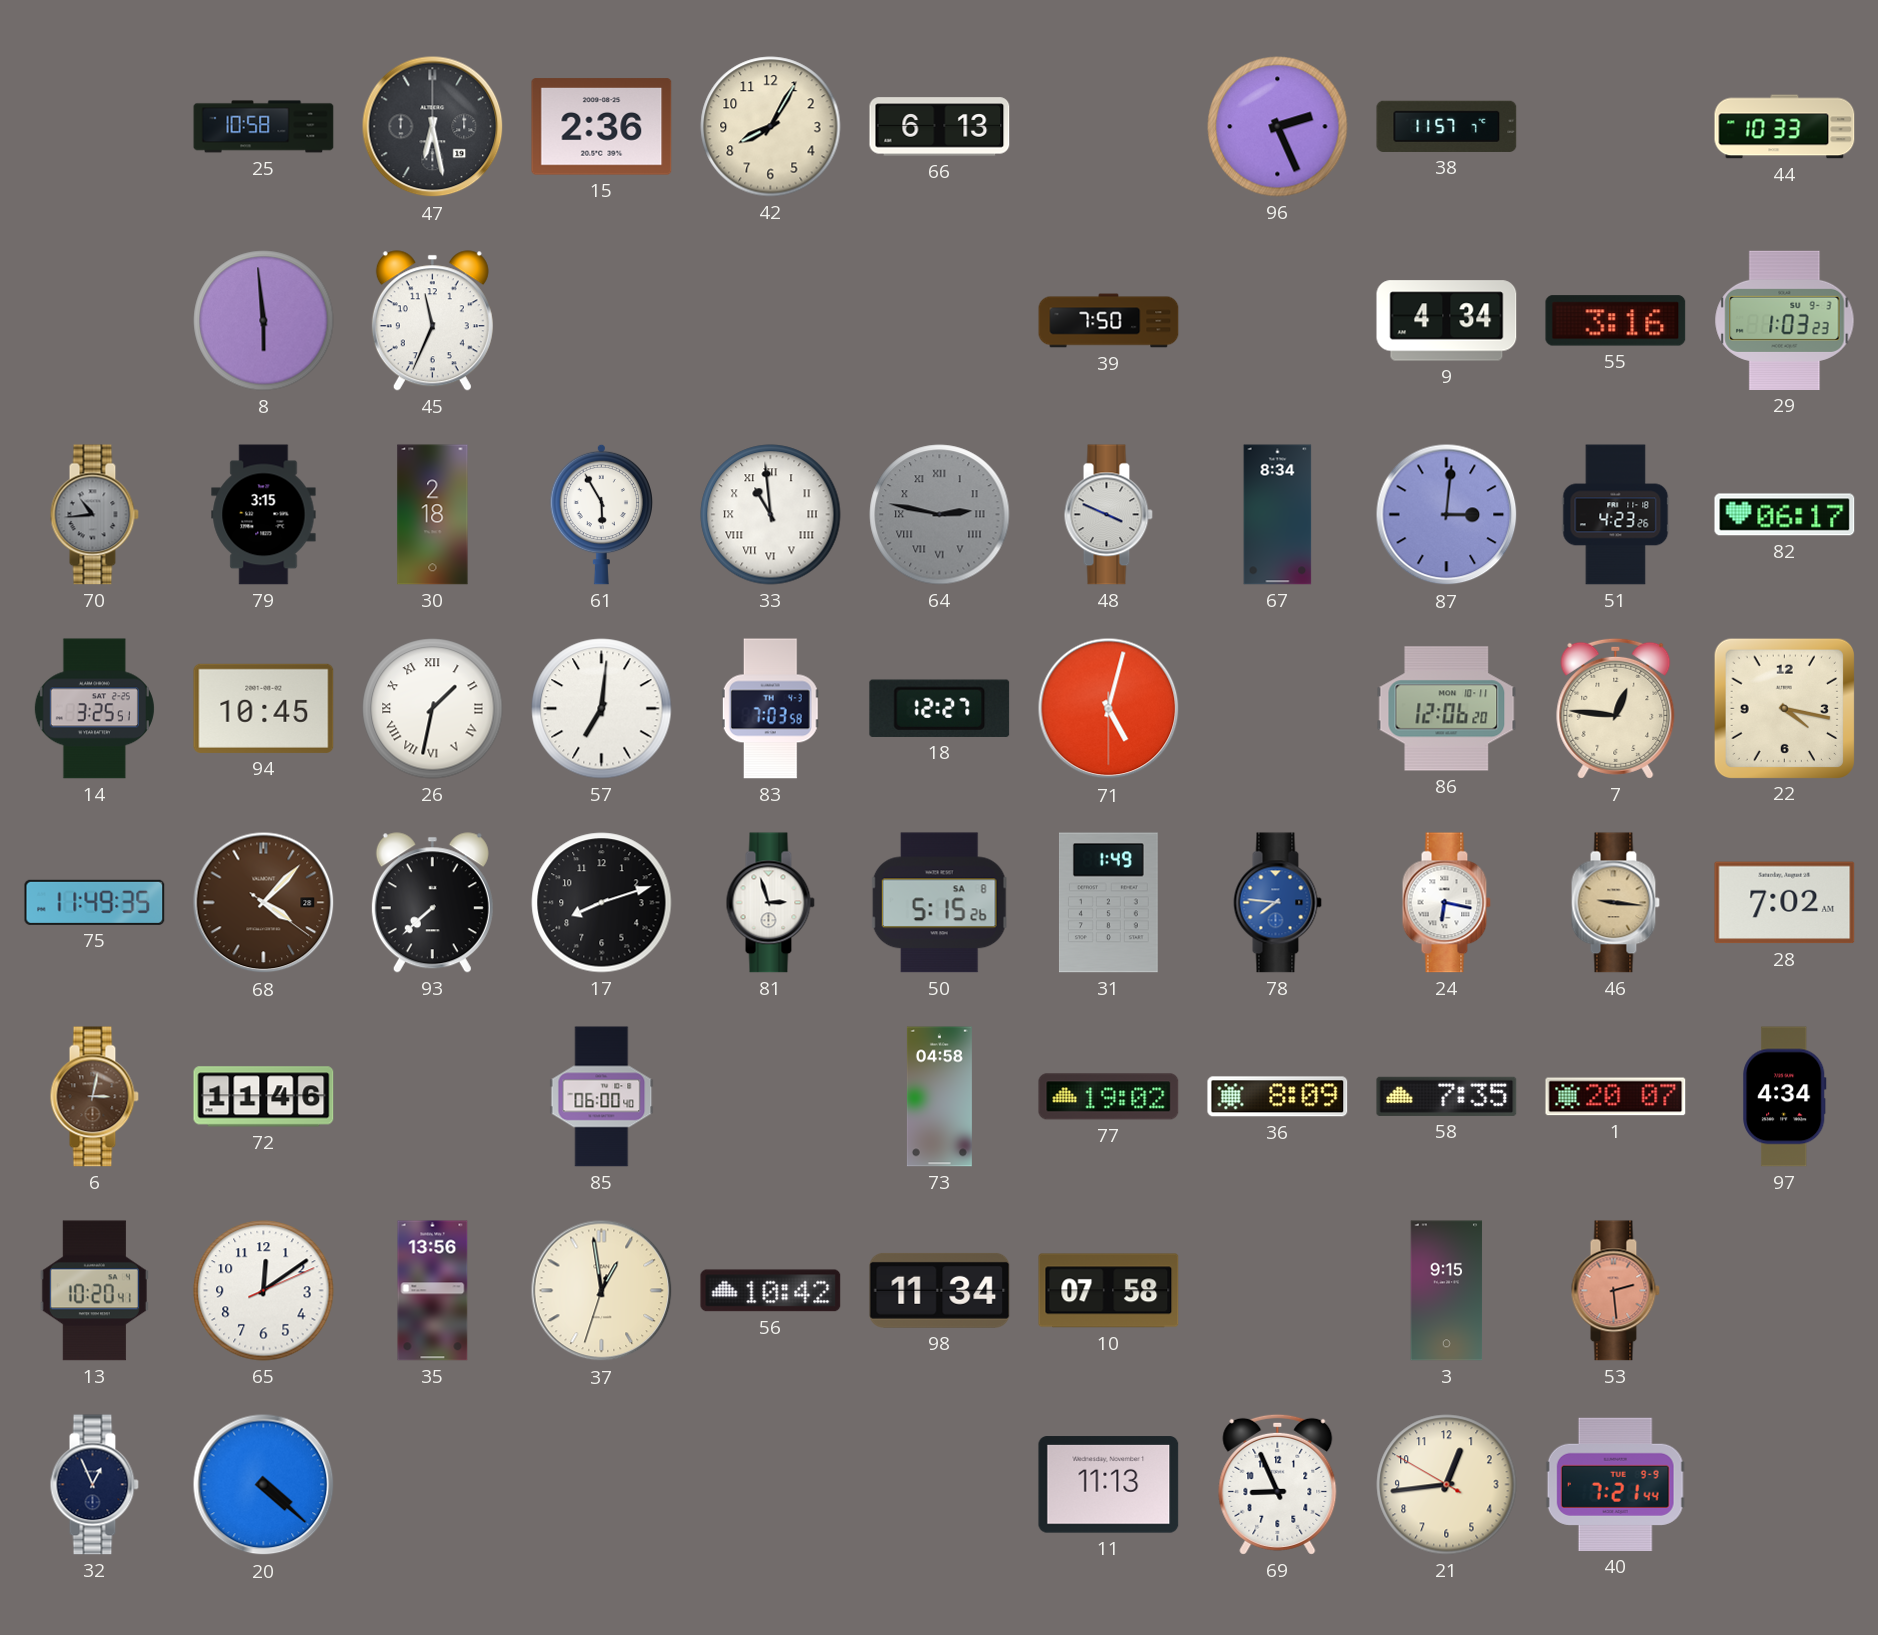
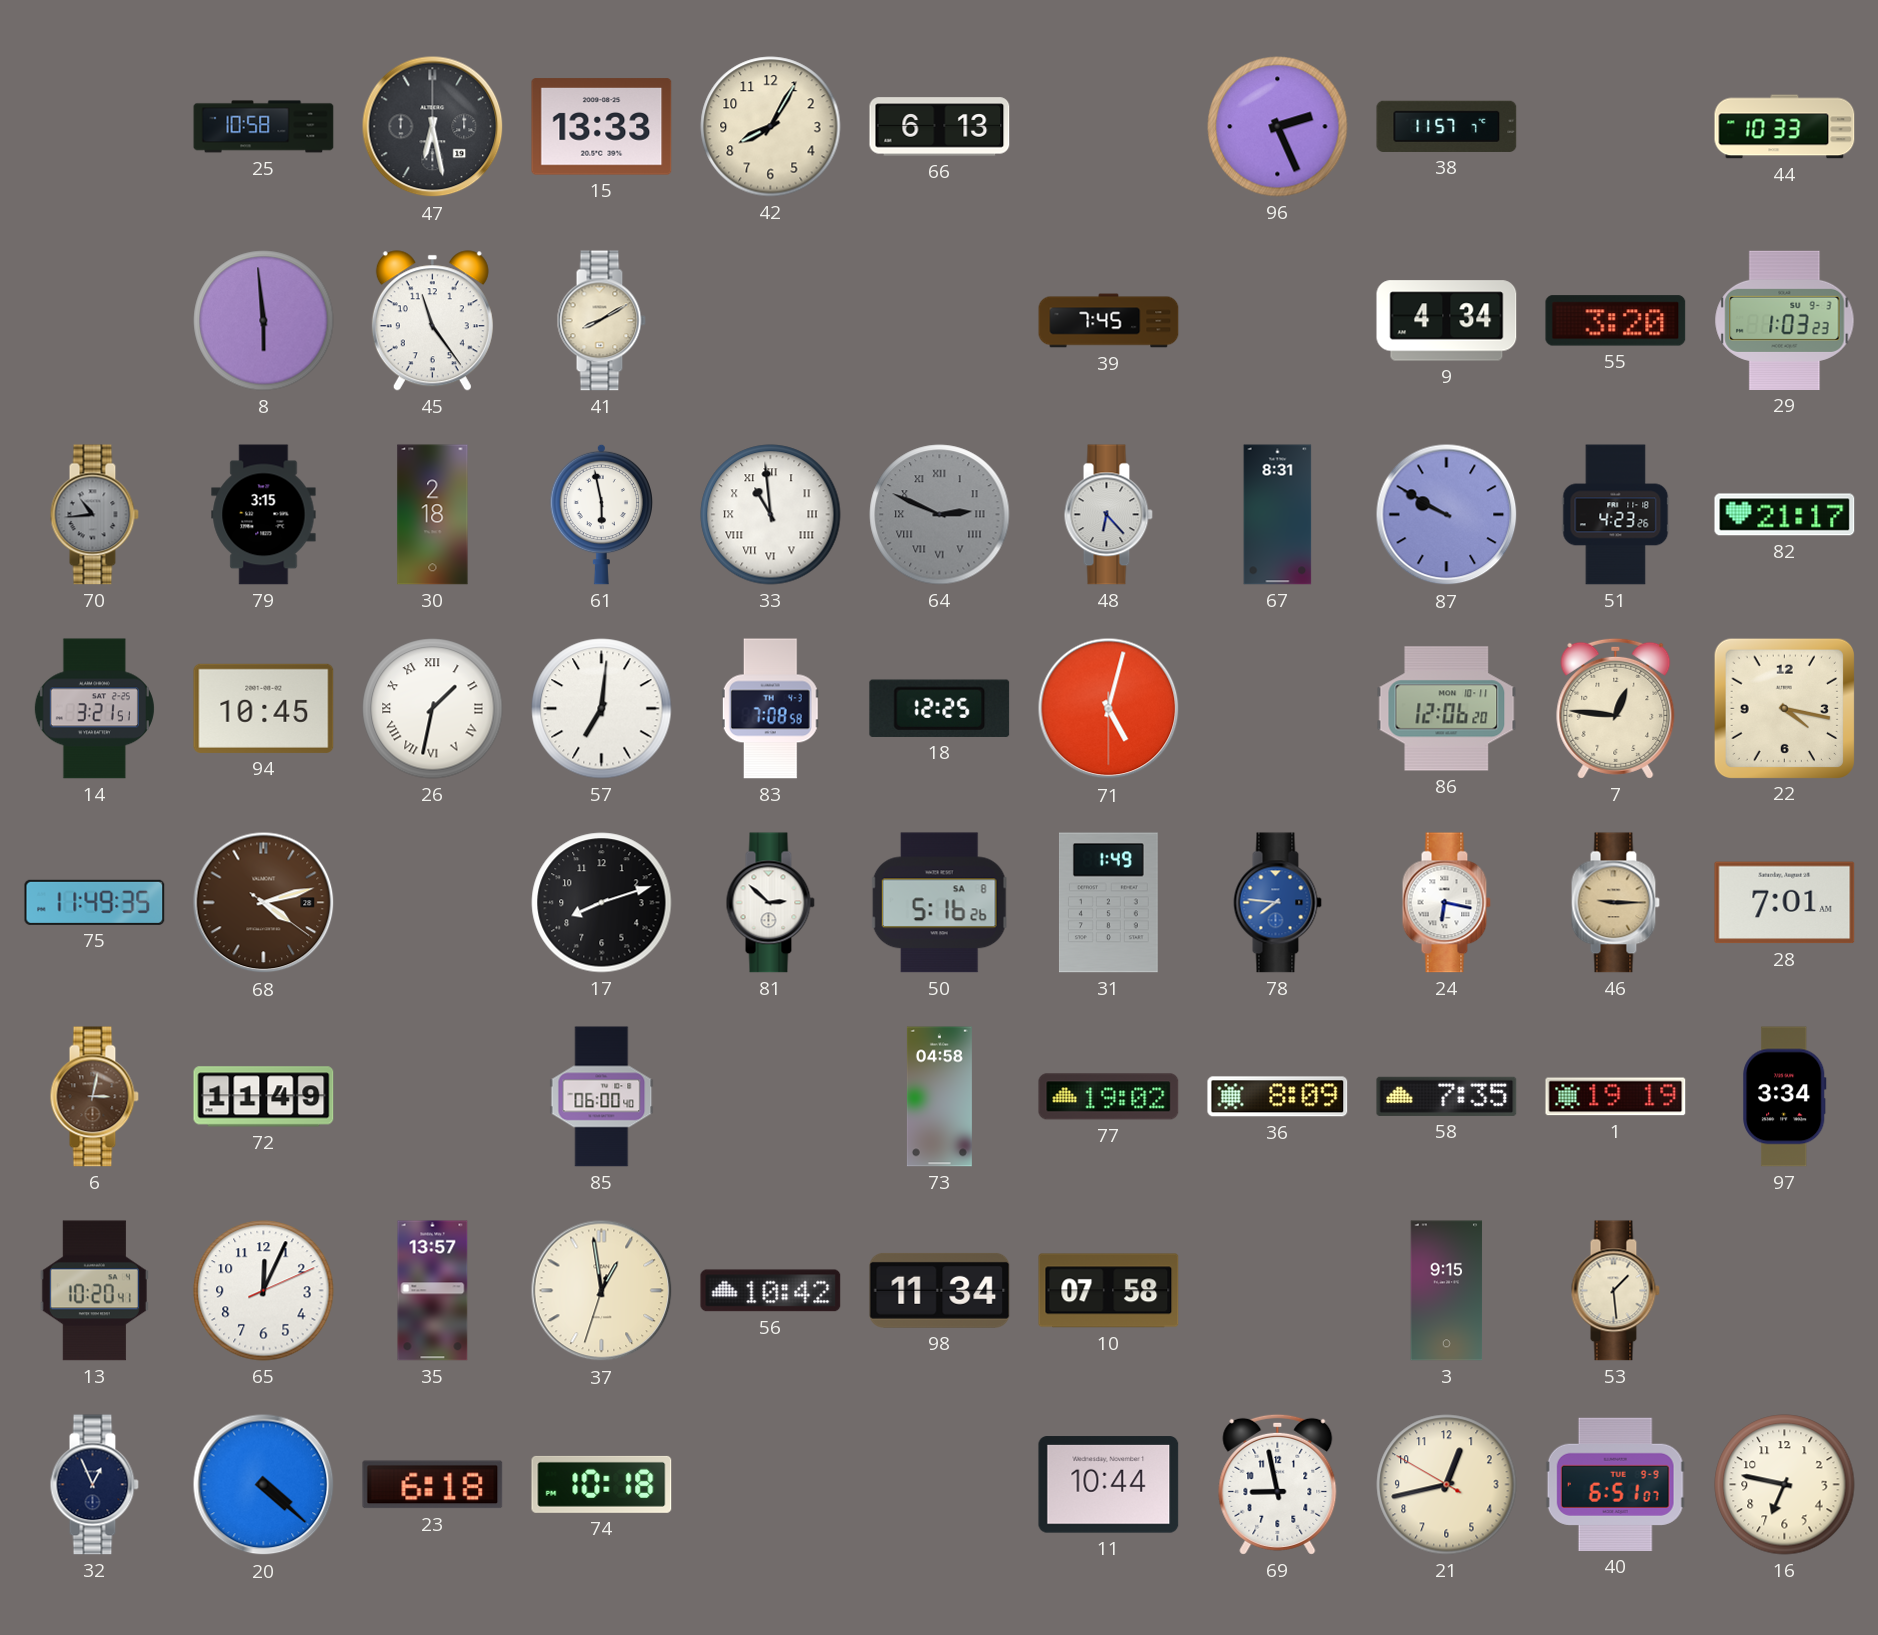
15: 2:36 -> 13:33
45: 11:34 -> 11:24
41: none -> 8:10
39: 7:50 -> 7:45
55: 3:16 -> 3:20
61: 5:55 -> 5:58
64: 2:47 -> 2:49
48: 3:49 -> 6:23
67: 8:34 -> 8:31
87: 3:01 -> 9:50
82: 06:17 -> 21:17
14: 3:25 -> 3:21
83: 7:03 -> 7:08
18: 12:27 -> 12:25
68: 4:07 -> 4:12
93: 7:38 -> none
81: 2:57 -> 2:52
50: 5:15 -> 5:16
46: 9:16 -> 9:15
28: 7:02 -> 7:01
72: 11:46 -> 11:49
1: 20:07 -> 19:19
97: 4:34 -> 3:34
65: 12:09 -> 12:04
35: 13:56 -> 13:57
53: 2:29 -> 1:29
53 dial: salmon -> cream
23: none -> 6:18
74: none -> 10:18
11: 11:13 -> 10:44
69: 8:56 -> 8:58
21: 12:43 -> 12:42
40: 7:21 -> 6:51
16: none -> 6:47
